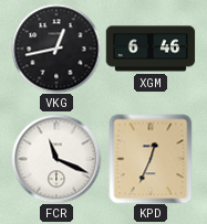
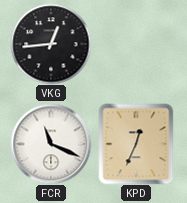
VKG: 12:43 -> 12:44
XGM: 6:46 -> none
